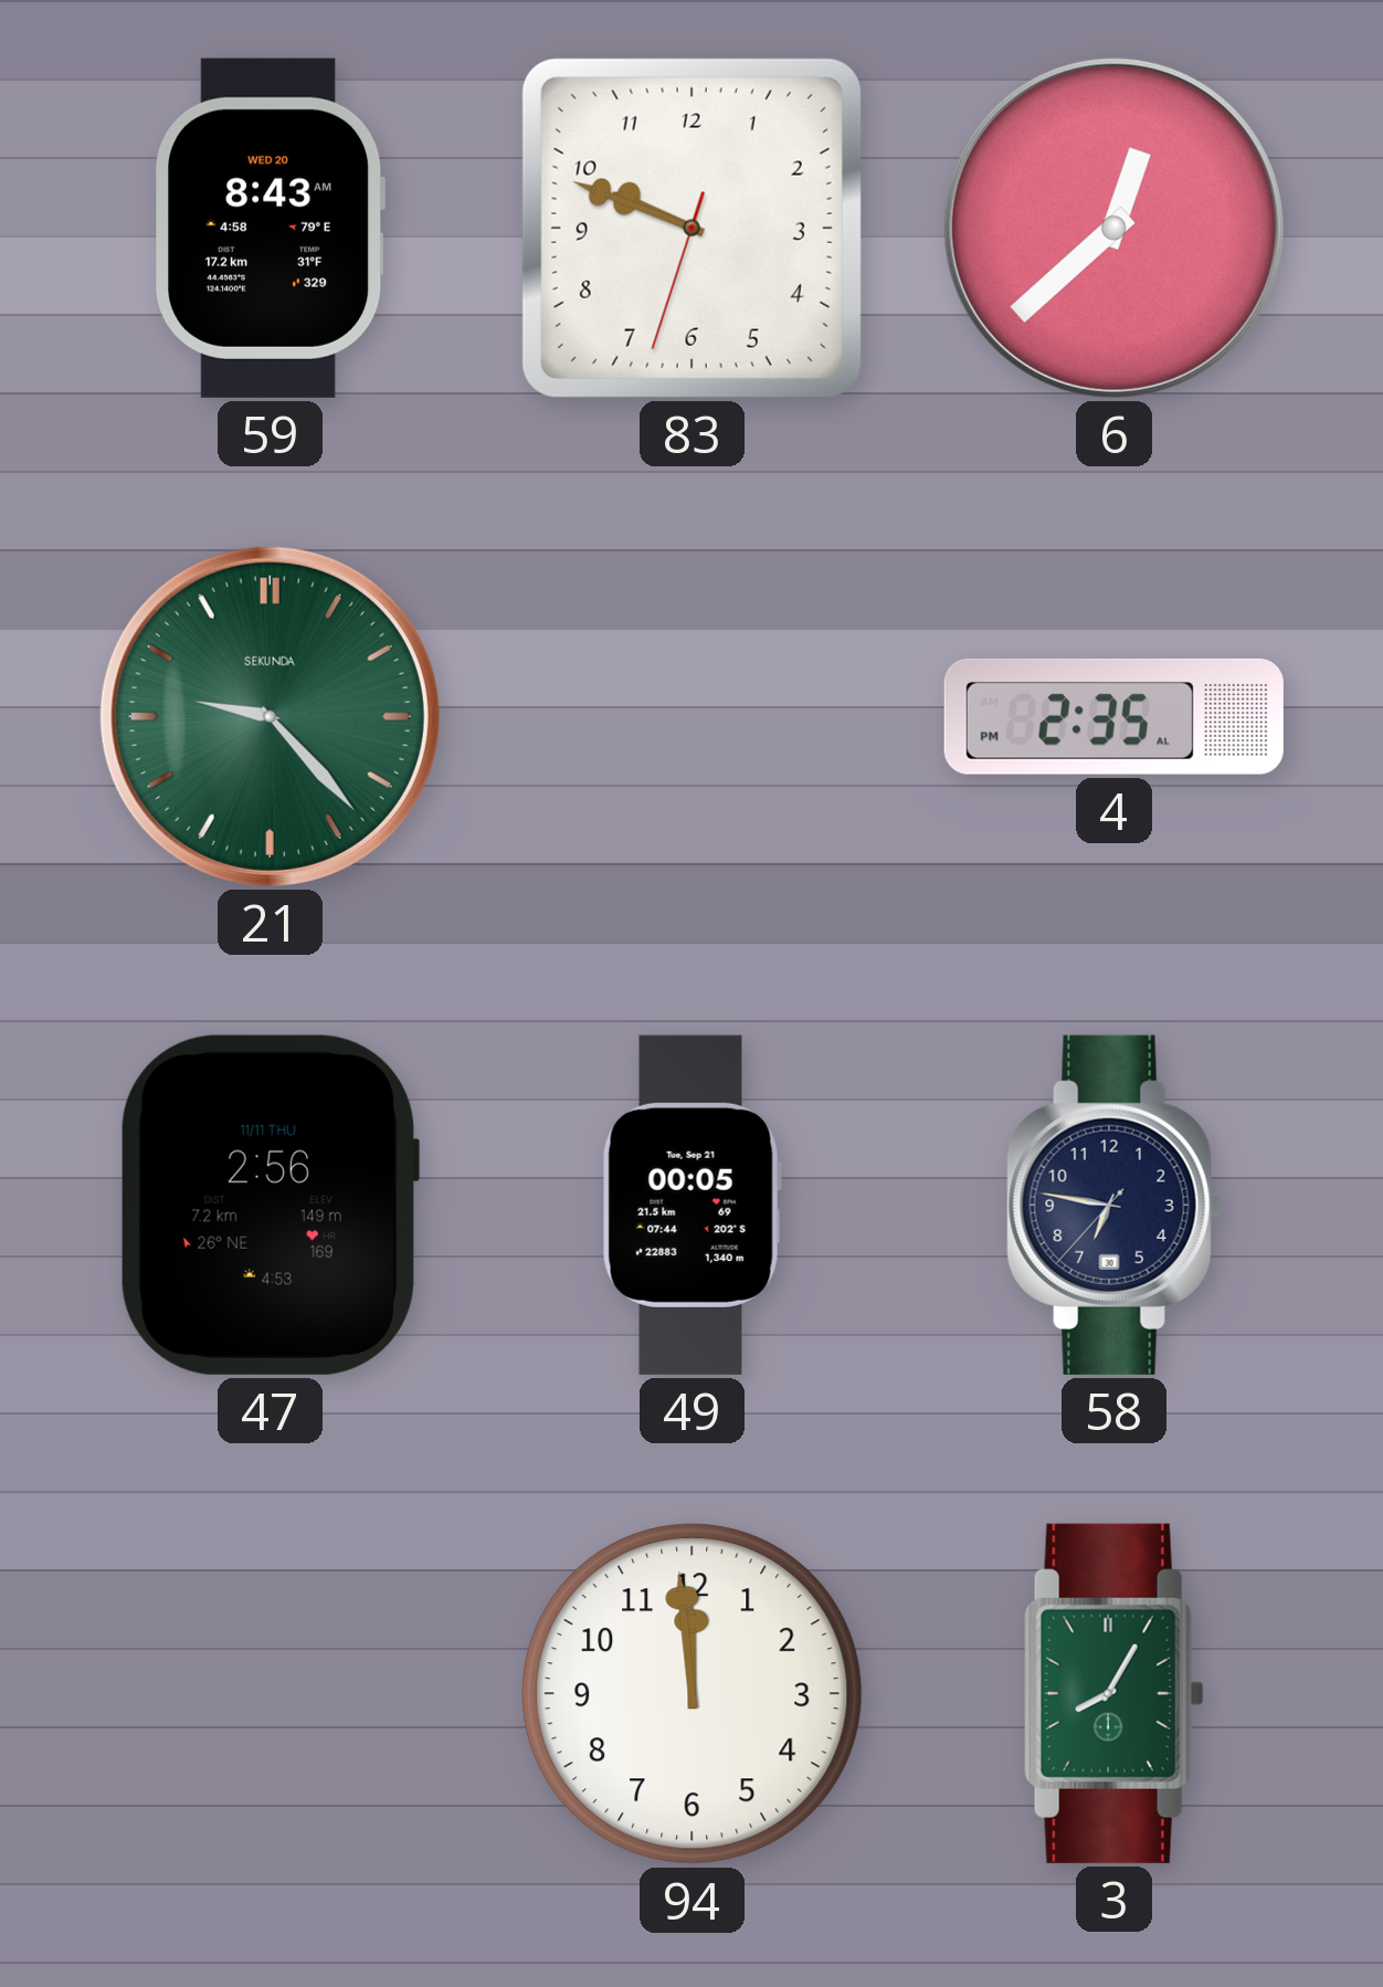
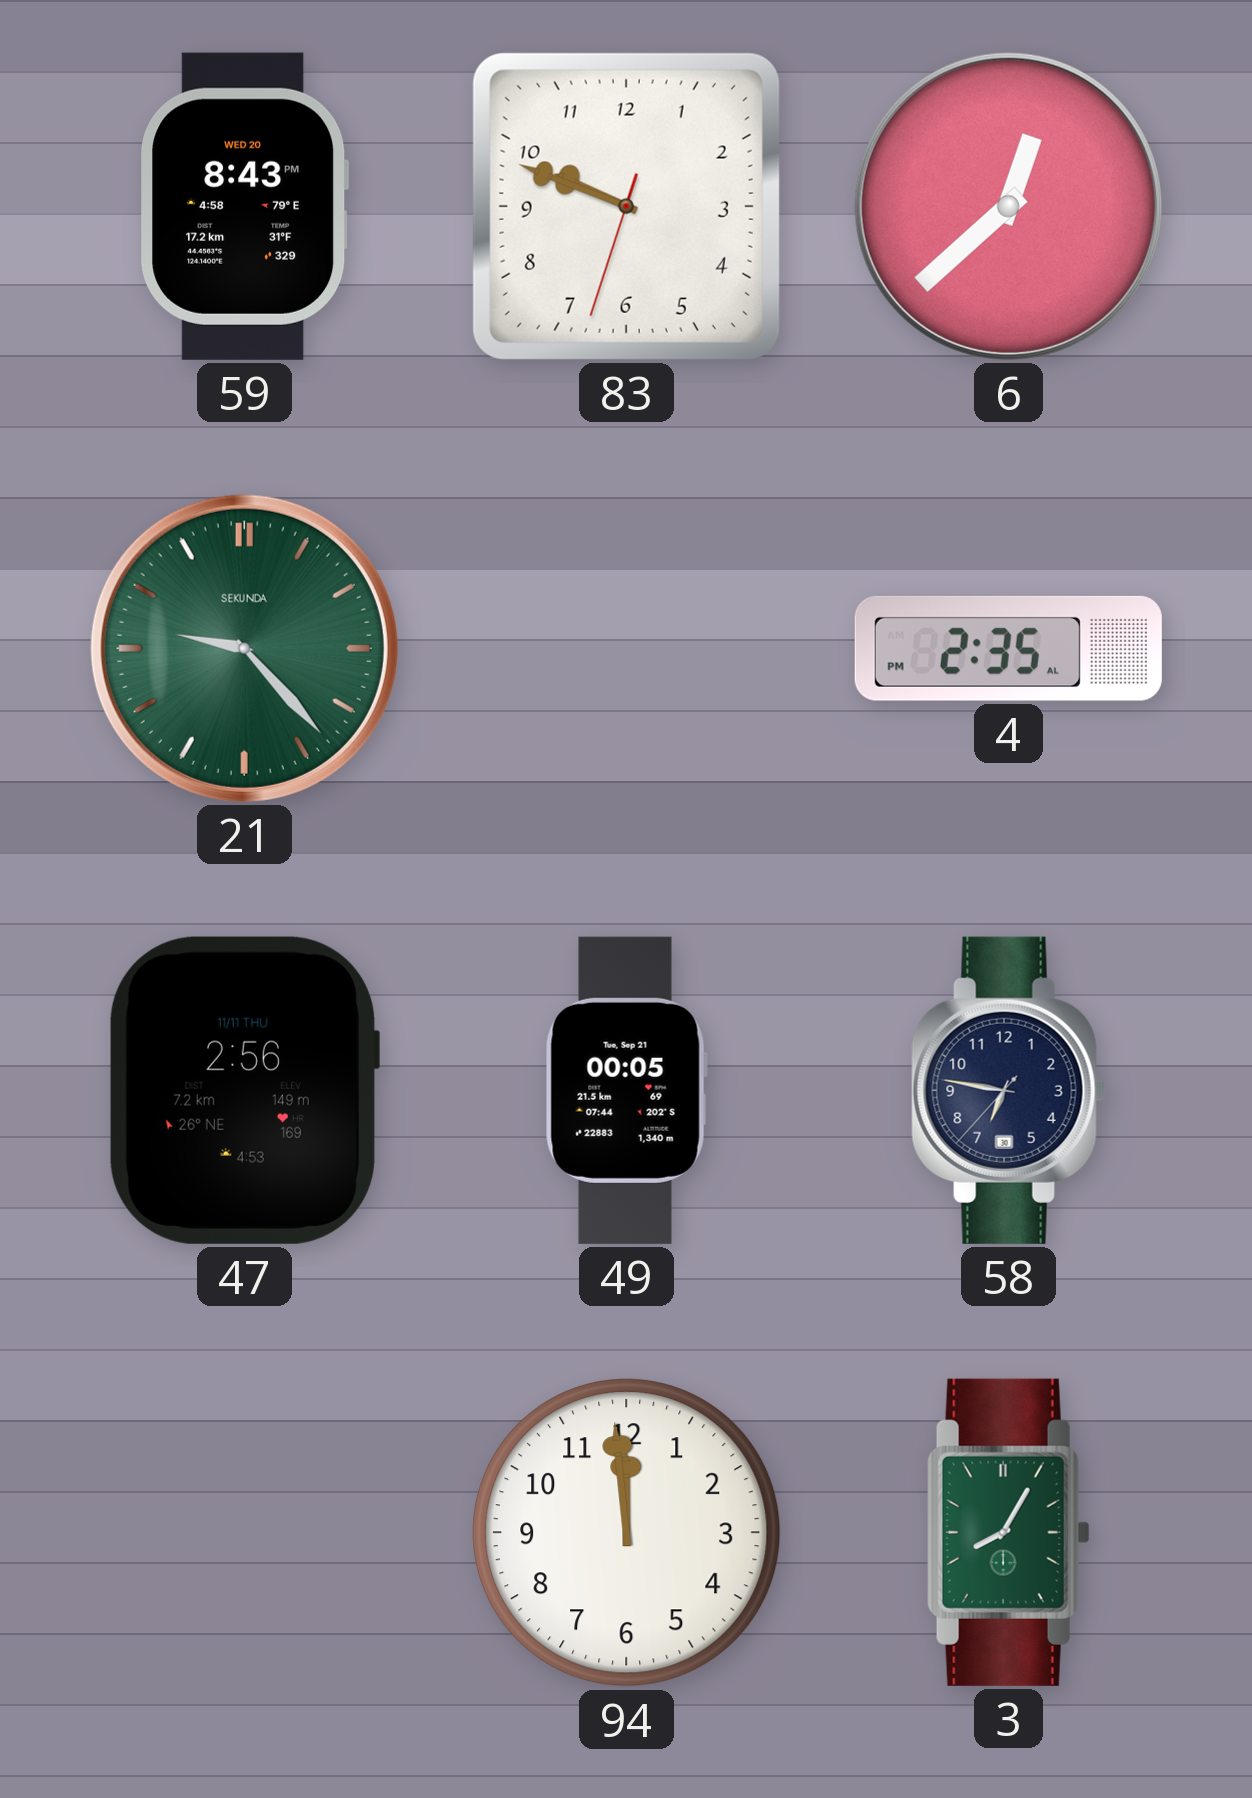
59: 8:43 AM -> 8:43 PM
